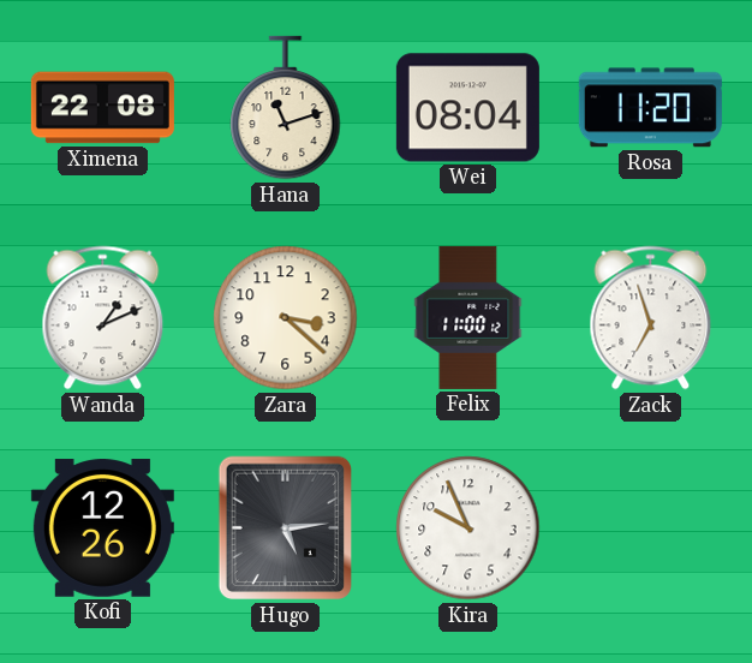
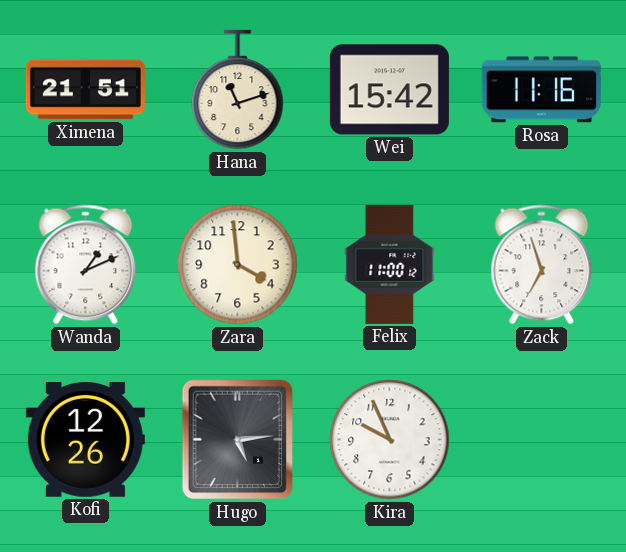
Ximena: 22:08 -> 21:51
Wei: 08:04 -> 15:42
Rosa: 11:20 -> 11:16
Zara: 3:22 -> 3:59
